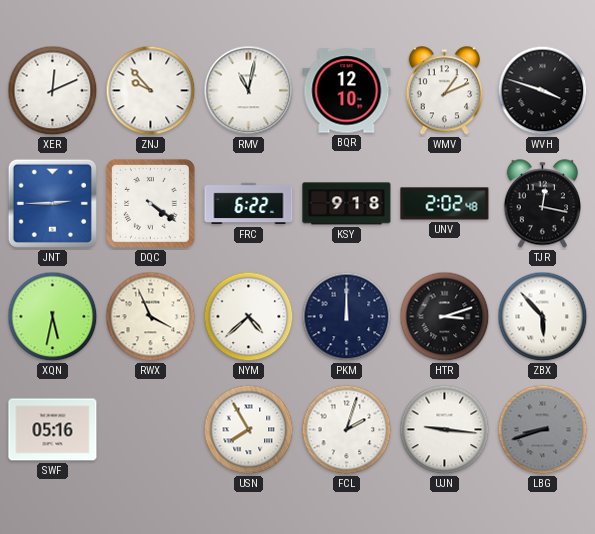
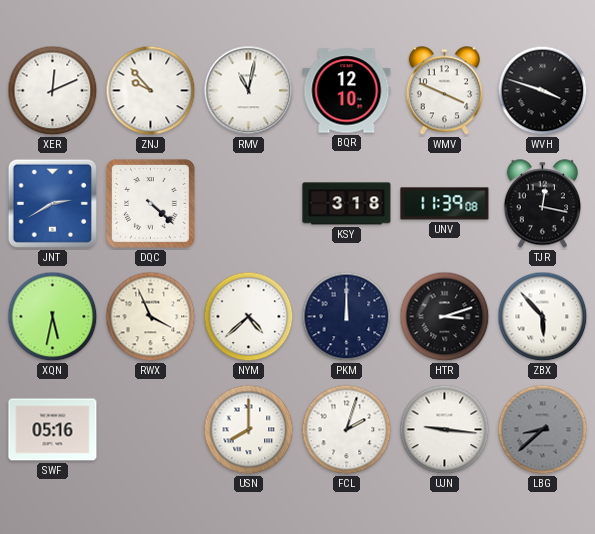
WMV: 1:11 -> 3:49
JNT: 2:45 -> 2:40
DQC: 4:21 -> 4:22
FRC: 6:22 -> none
KSY: 9:18 -> 3:18
UNV: 2:02 -> 11:39
USN: 7:55 -> 8:00
LBG: 8:42 -> 8:38
